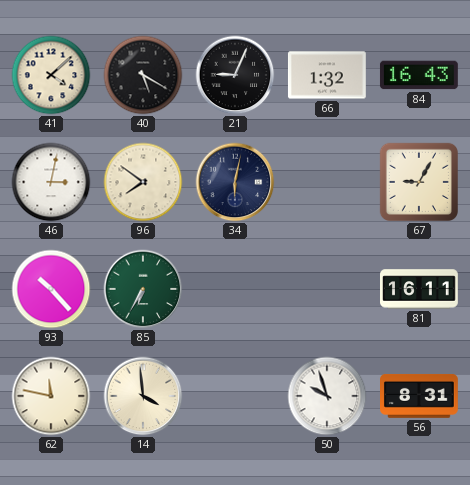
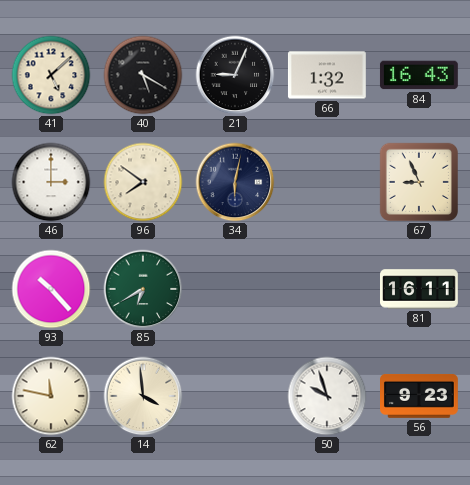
41: 4:08 -> 5:08
46: 3:02 -> 3:00
67: 9:05 -> 8:56
85: 6:35 -> 6:40
56: 8:31 -> 9:23
